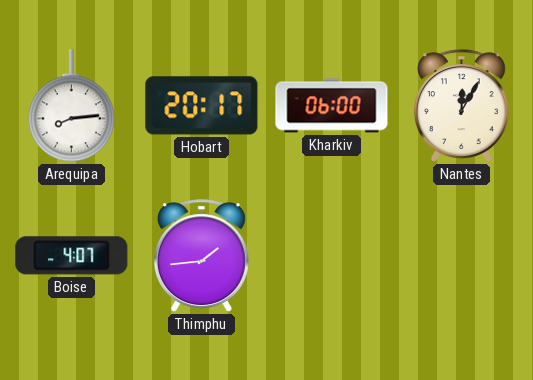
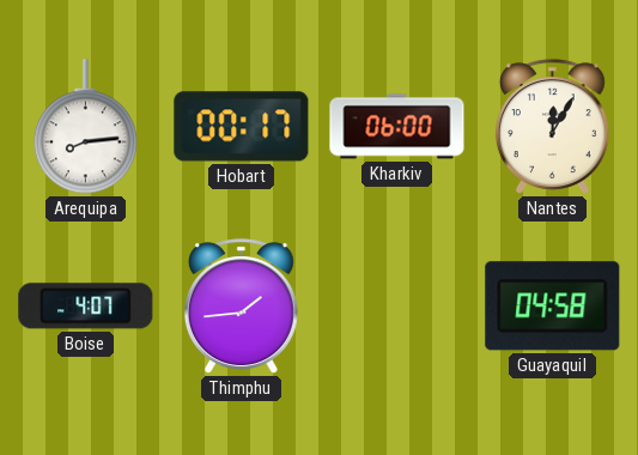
Hobart: 20:17 -> 00:17
Guayaquil: none -> 04:58
